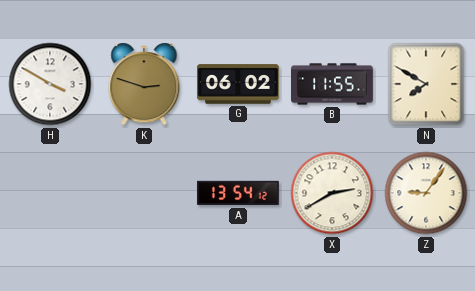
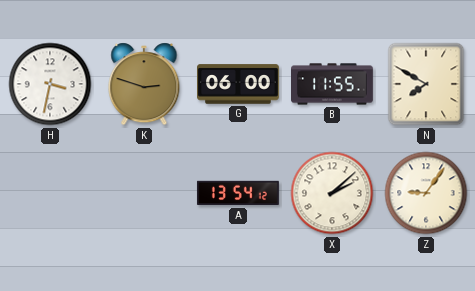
H: 3:50 -> 3:32
G: 06:02 -> 06:00
X: 2:40 -> 2:08
